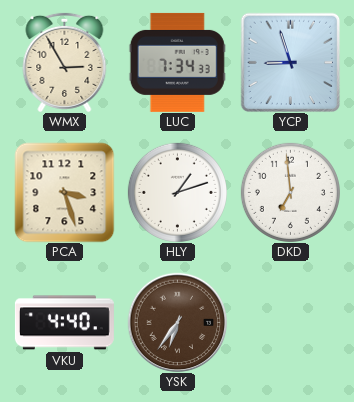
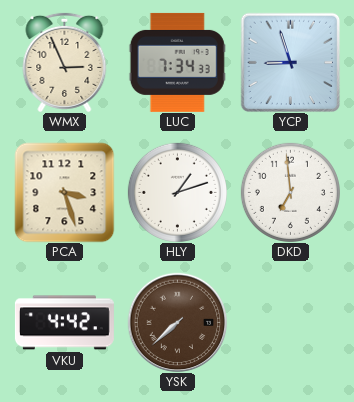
WMX: 2:55 -> 2:56
VKU: 4:40 -> 4:42
YSK: 6:36 -> 7:38
